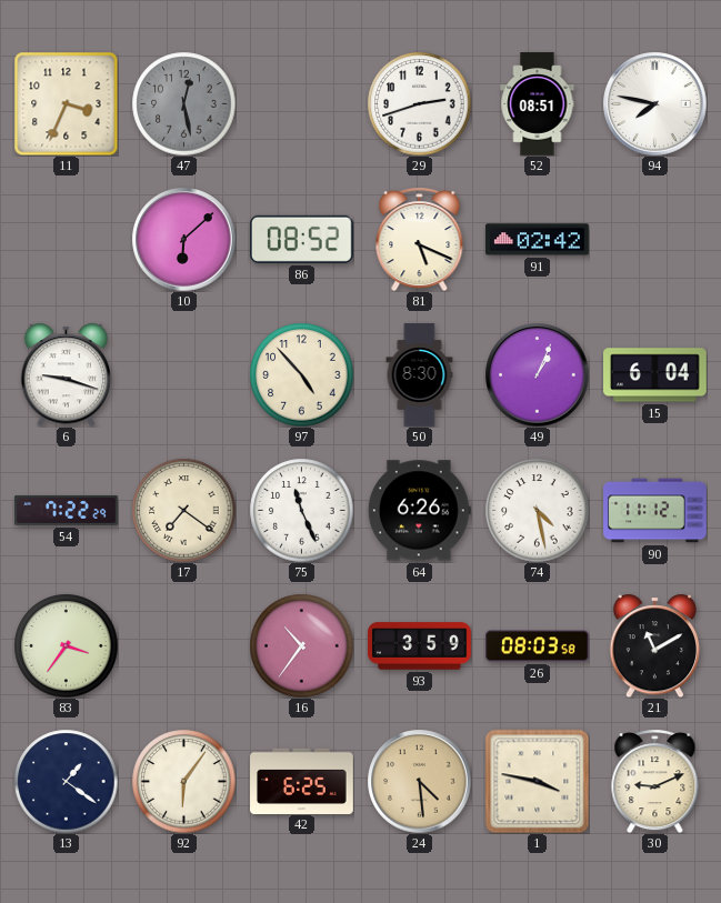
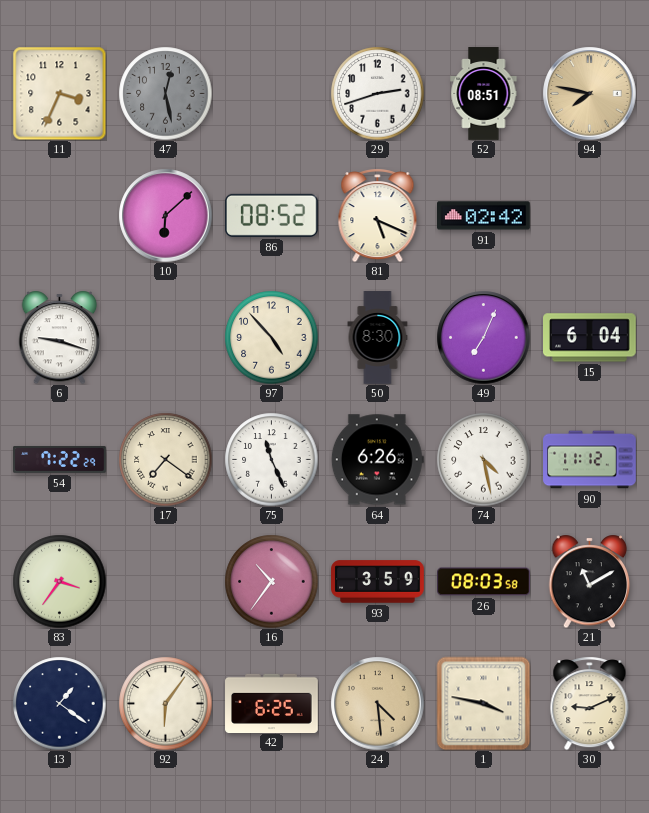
94 dial: white -> champagne
49: 1:04 -> 7:04
